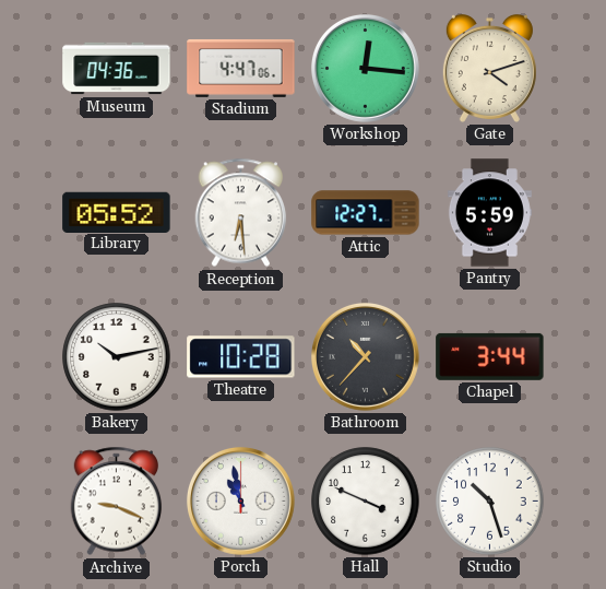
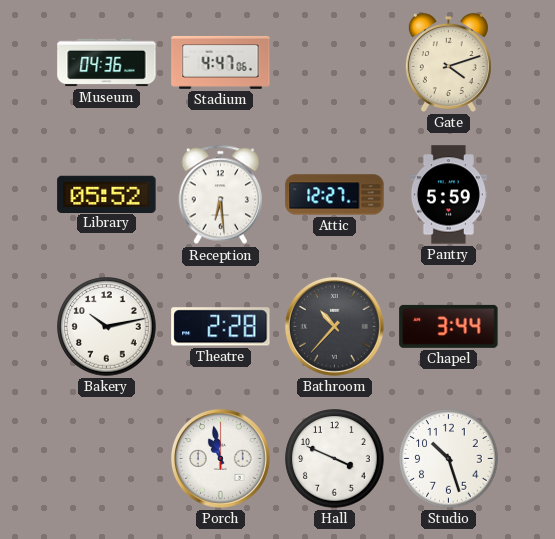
Workshop: 12:16 -> none
Theatre: 10:28 -> 2:28
Archive: 9:19 -> none
